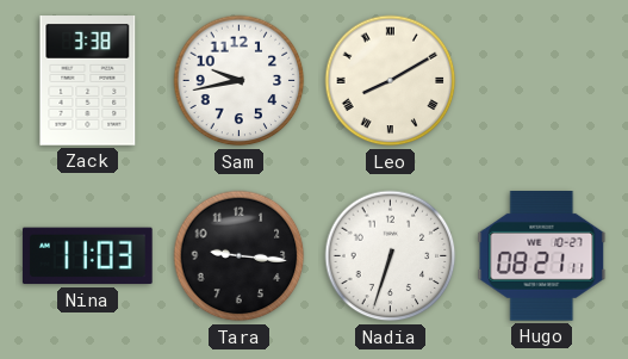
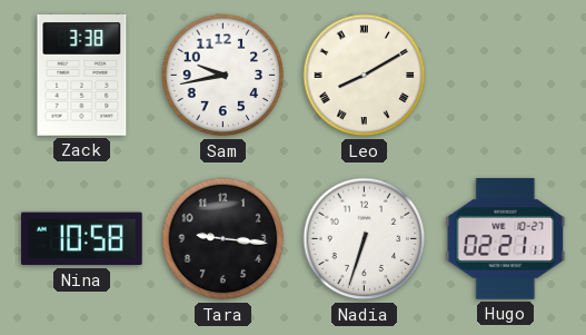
Nina: 11:03 -> 10:58
Hugo: 08:21 -> 02:21
